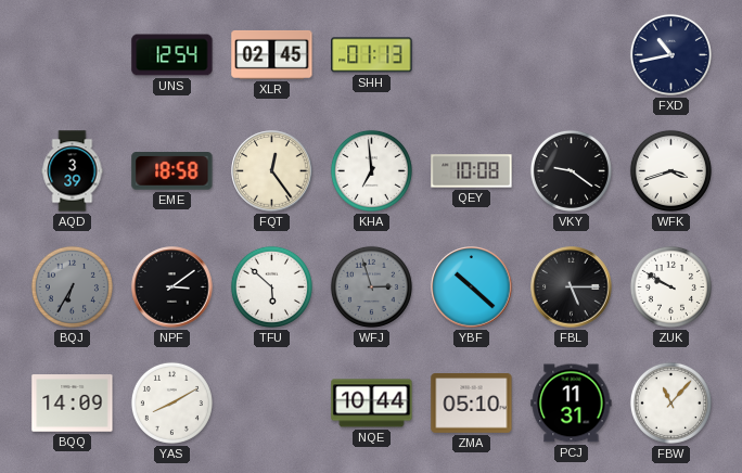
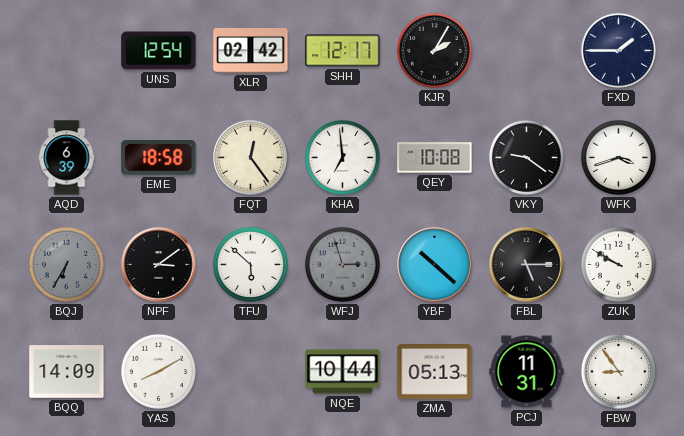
XLR: 02:45 -> 02:42
SHH: 01:13 -> 12:17
KJR: none -> 2:05
FXD: 10:43 -> 1:45
AQD: 3:39 -> 6:39
ZMA: 05:10 -> 05:13
FBW: 11:07 -> 8:54
